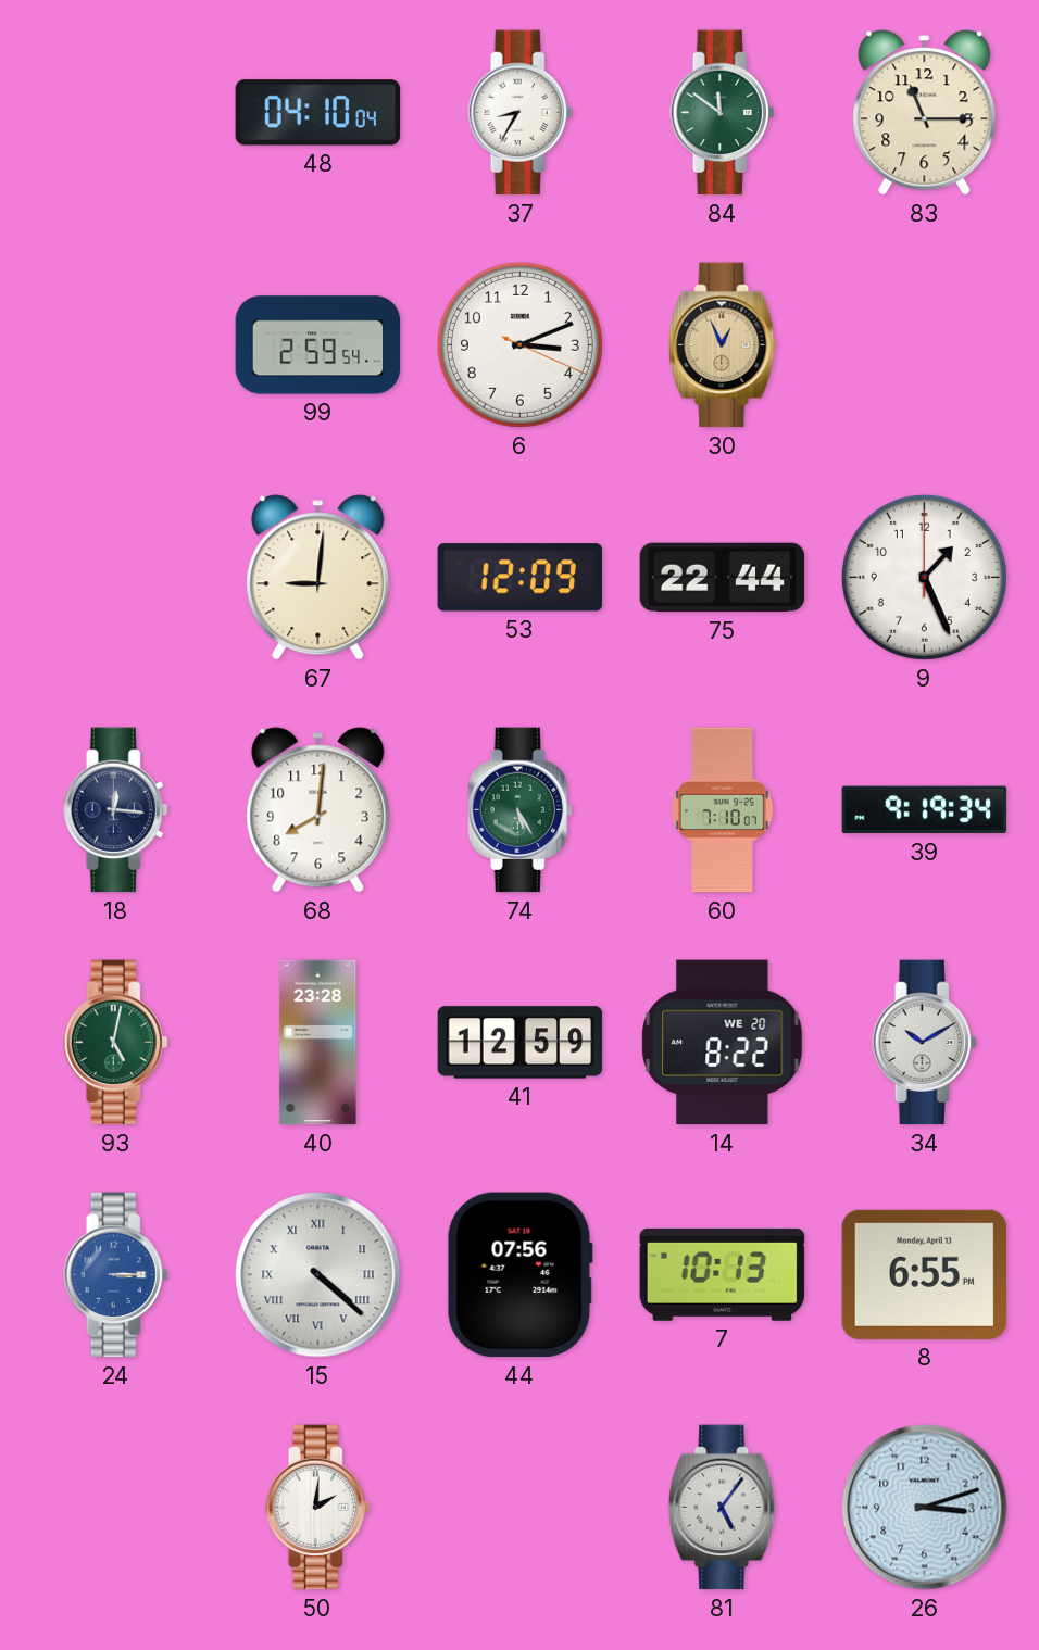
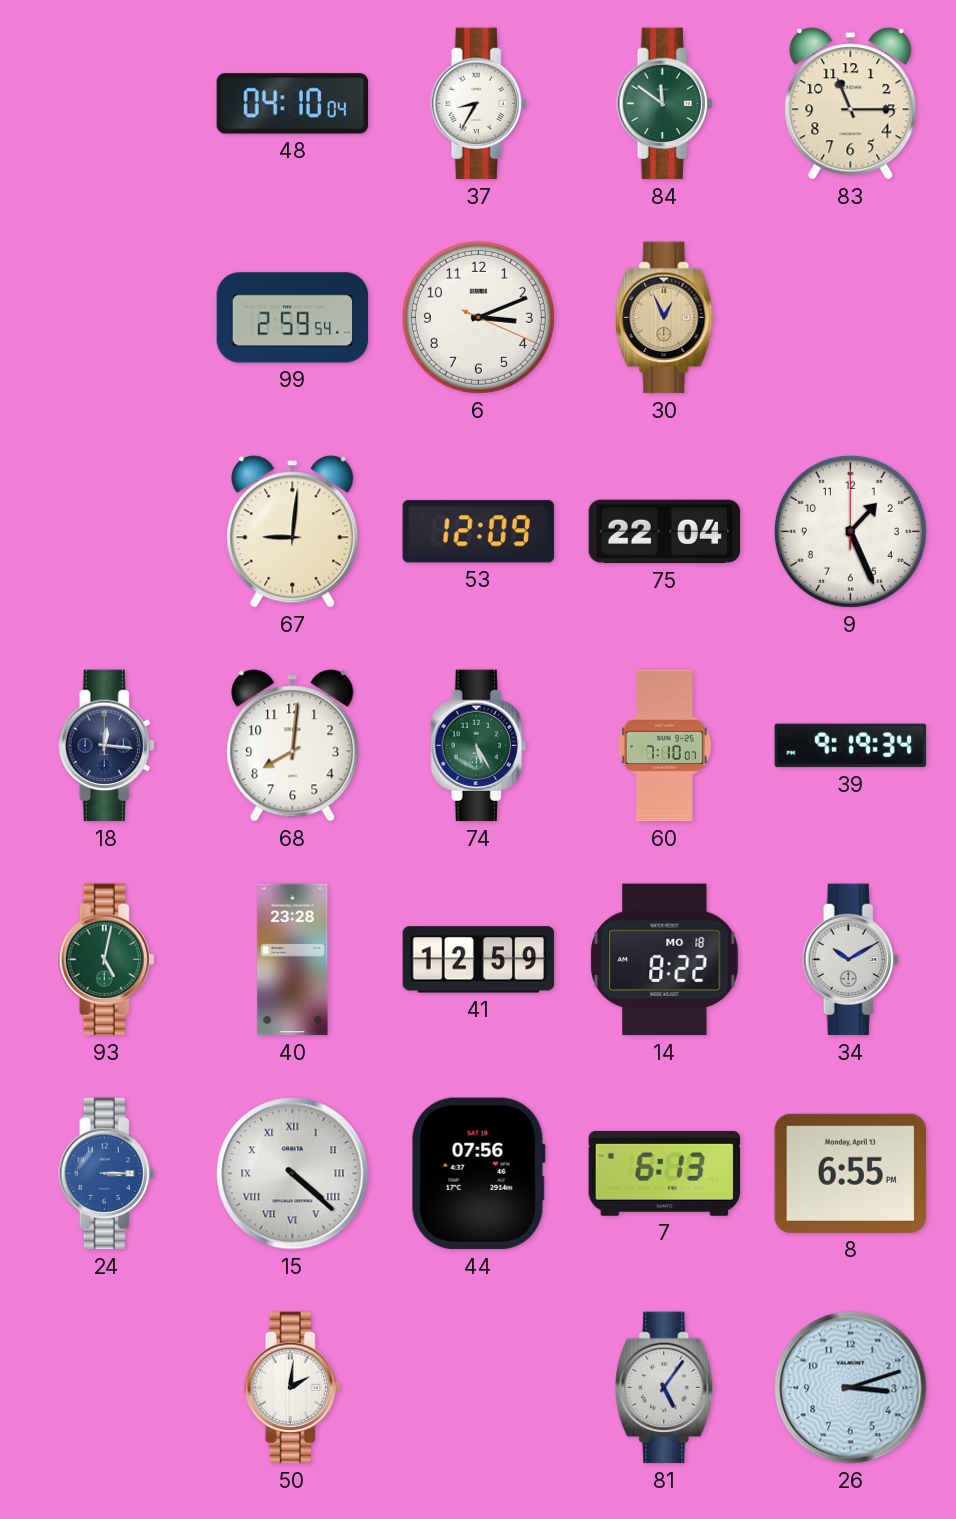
75: 22:44 -> 22:04
14 date: WE 20 -> MO 18
7: 10:13 -> 6:13
